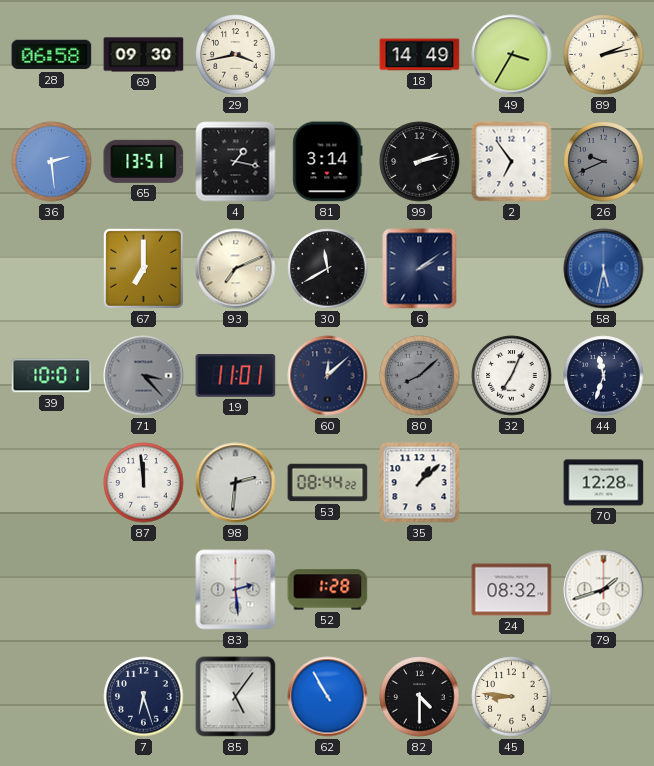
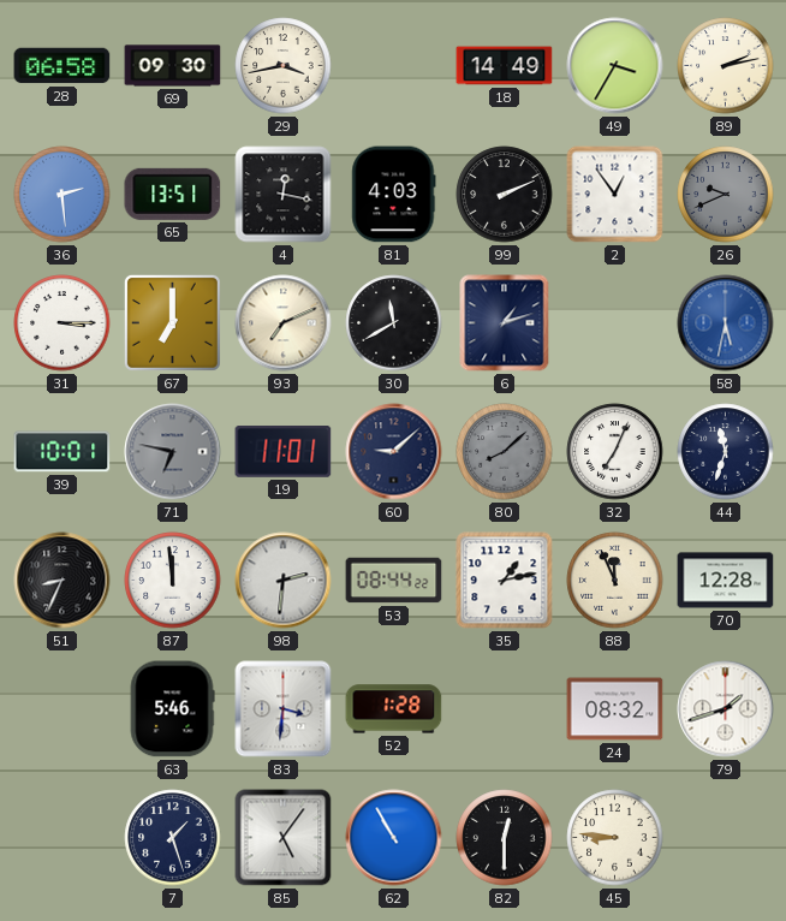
4: 1:17 -> 12:17
81: 3:14 -> 4:03
99: 2:13 -> 2:11
2: 6:54 -> 12:54
31: none -> 3:15
6: 2:09 -> 1:12
71: 3:23 -> 6:47
60: 12:08 -> 9:08
51: none -> 8:34
35: 1:08 -> 1:13
88: none -> 11:56
63: none -> 5:46
83: 2:29 -> 3:31
7: 6:27 -> 1:27
82: 4:30 -> 12:30
